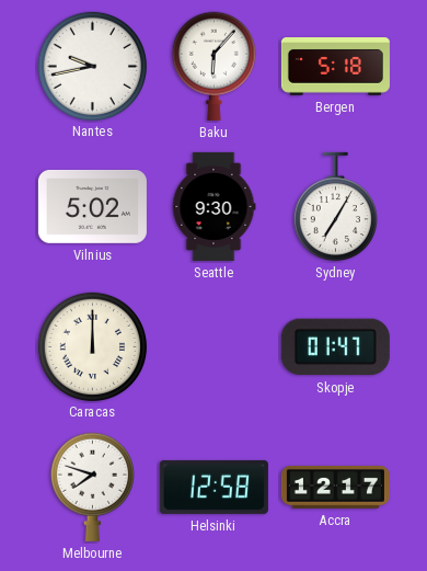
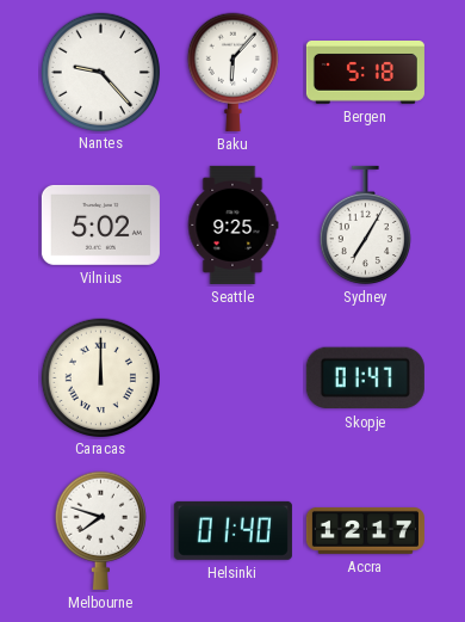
Nantes: 9:43 -> 9:23
Seattle: 9:30 -> 9:25
Helsinki: 12:58 -> 01:40
